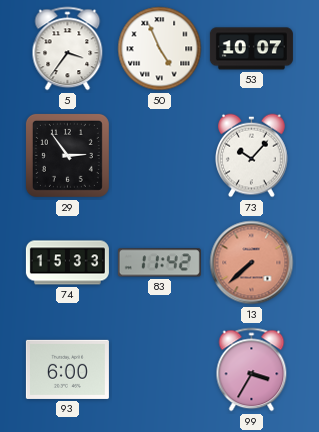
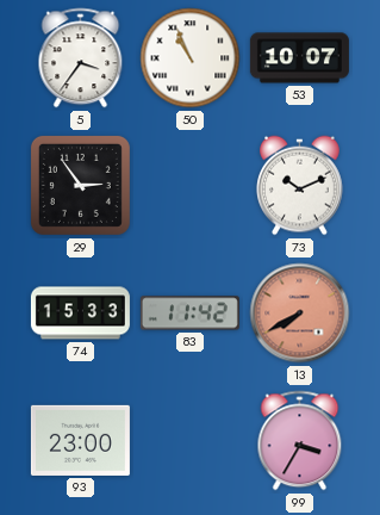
50: 4:56 -> 10:56
73: 10:07 -> 10:11
13: 7:38 -> 7:40
93: 6:00 -> 23:00
